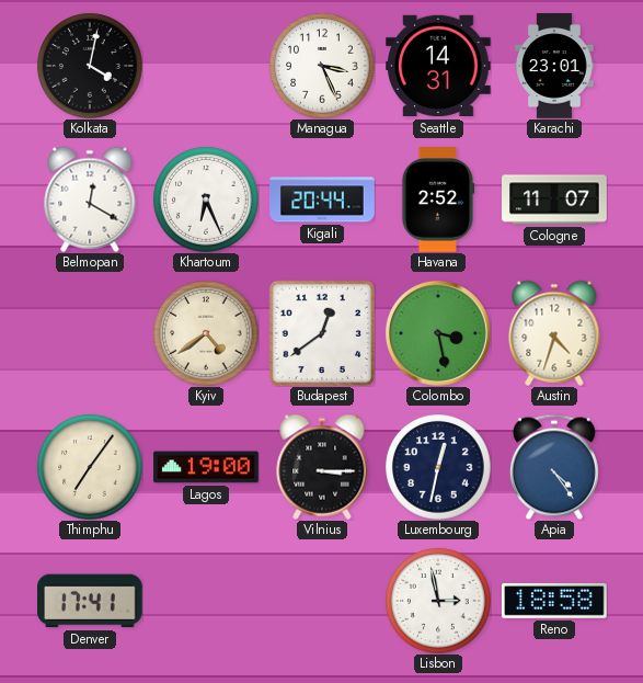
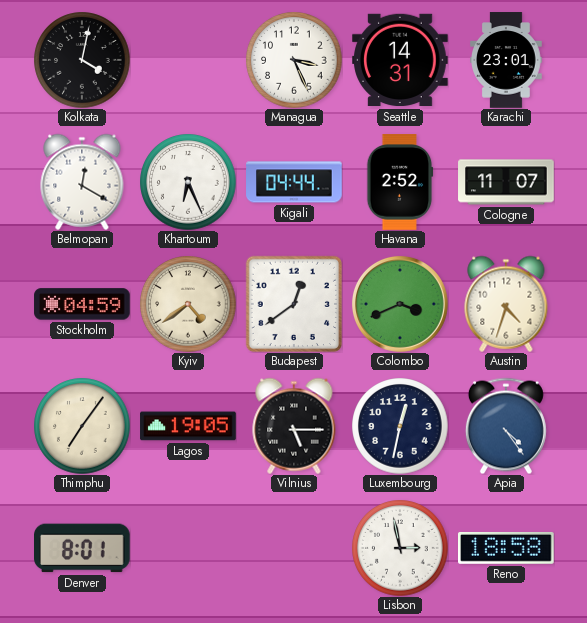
Kigali: 20:44 -> 04:44
Stockholm: none -> 04:59
Colombo: 3:28 -> 3:41
Lagos: 19:00 -> 19:05
Vilnius: 3:15 -> 5:15
Denver: 17:41 -> 8:01
